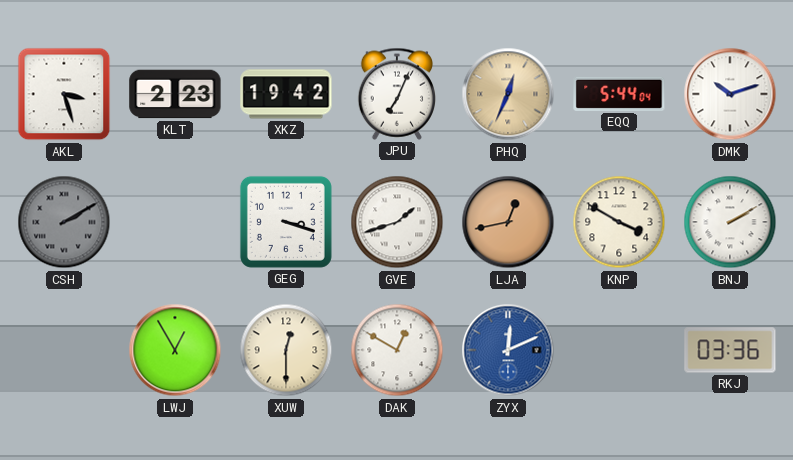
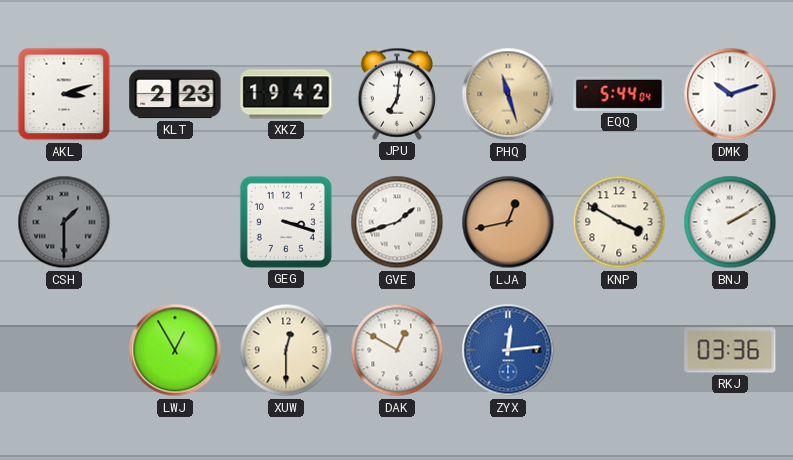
AKL: 3:27 -> 3:12
JPU: 7:04 -> 7:01
PHQ: 12:34 -> 11:27
CSH: 2:10 -> 1:30
ZYX: 12:11 -> 12:14
